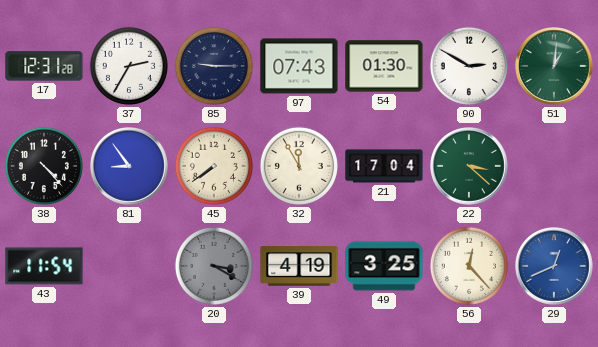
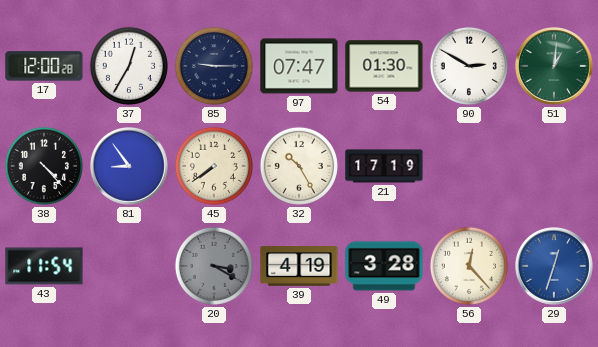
17: 12:31 -> 12:00
37: 2:35 -> 12:35
97: 07:43 -> 07:47
32: 11:55 -> 10:25
21: 17:04 -> 17:19
22: 3:22 -> none
49: 3:25 -> 3:28
29: 12:41 -> 12:33
